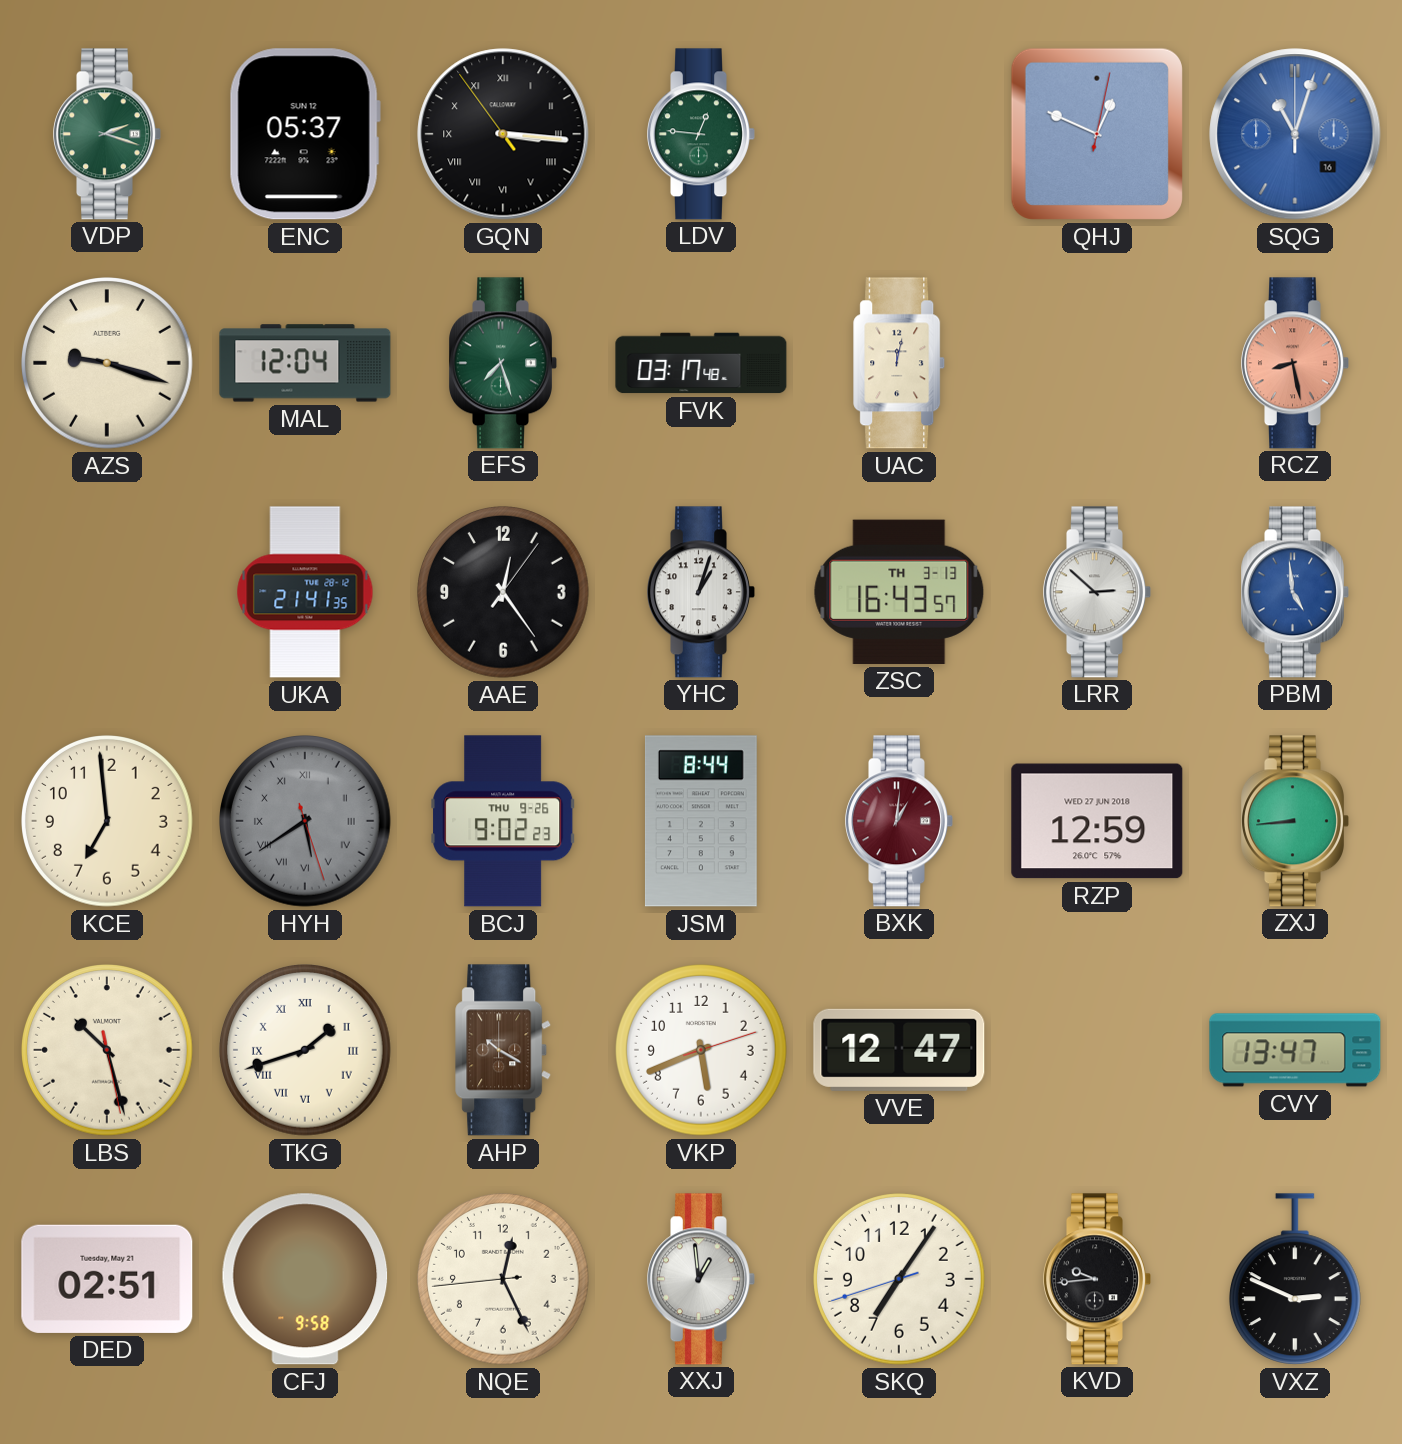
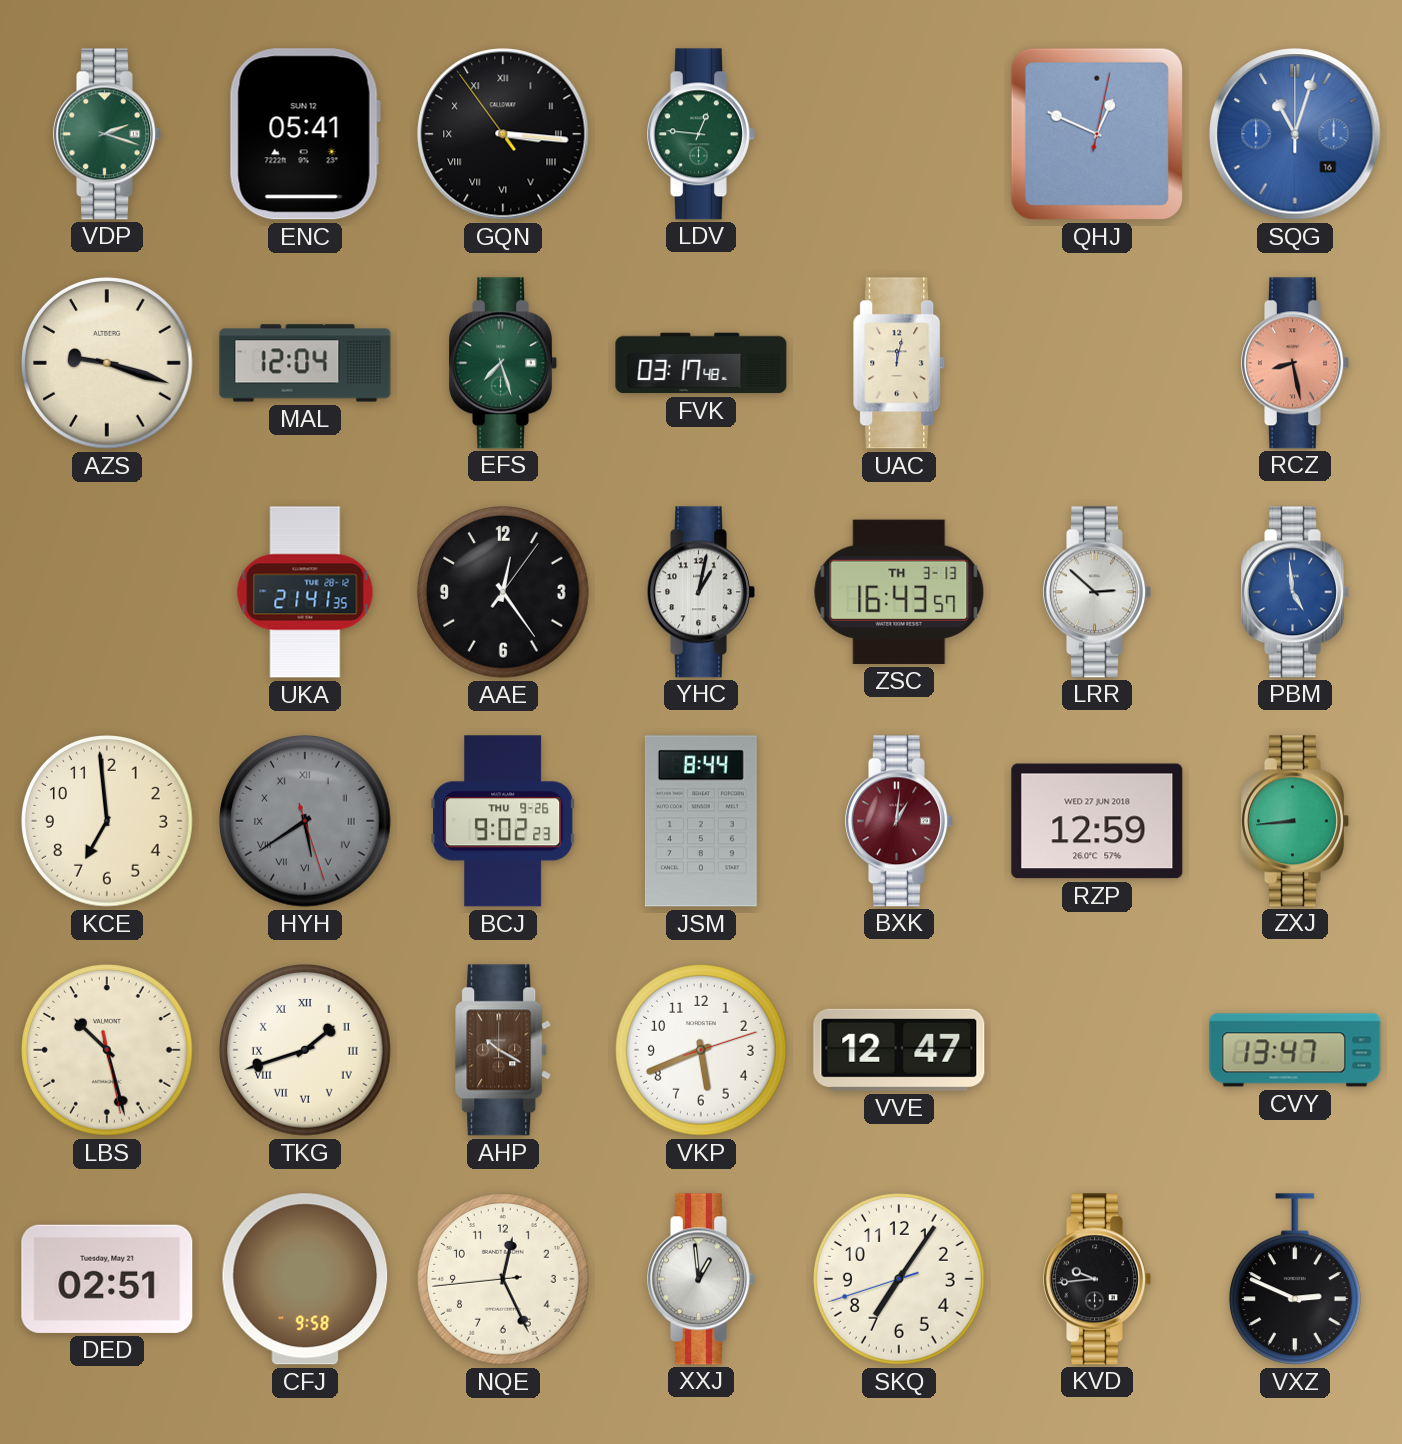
ENC: 05:37 -> 05:41
YHC: 1:03 -> 1:02
